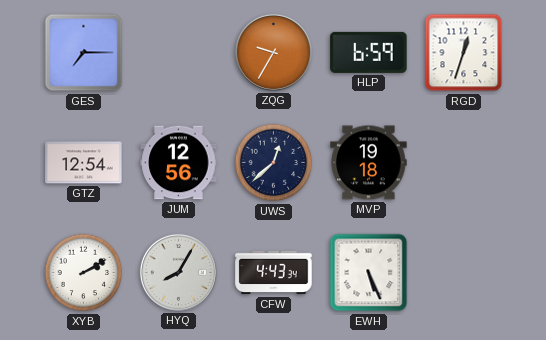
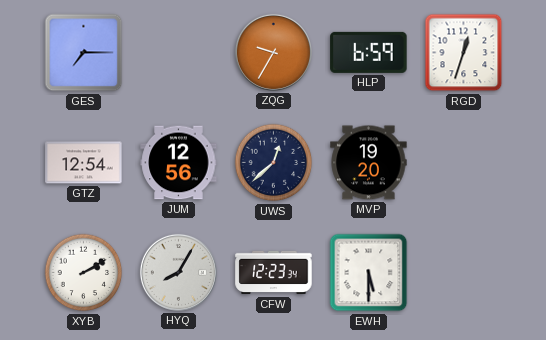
MVP: 19:18 -> 19:20
CFW: 4:43 -> 12:23
EWH: 5:26 -> 5:30
